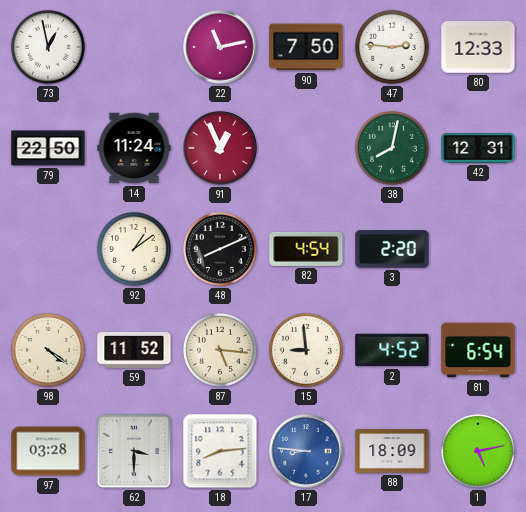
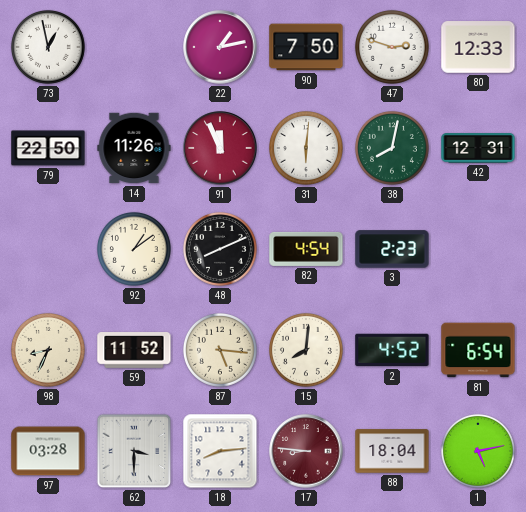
22: 11:13 -> 1:13
47: 2:46 -> 2:48
14: 11:24 -> 11:26
91: 12:56 -> 11:56
31: none -> 6:01
3: 2:20 -> 2:23
98: 4:21 -> 8:34
15: 8:59 -> 8:01
17 dial: blue -> burgundy
88: 18:09 -> 18:04
